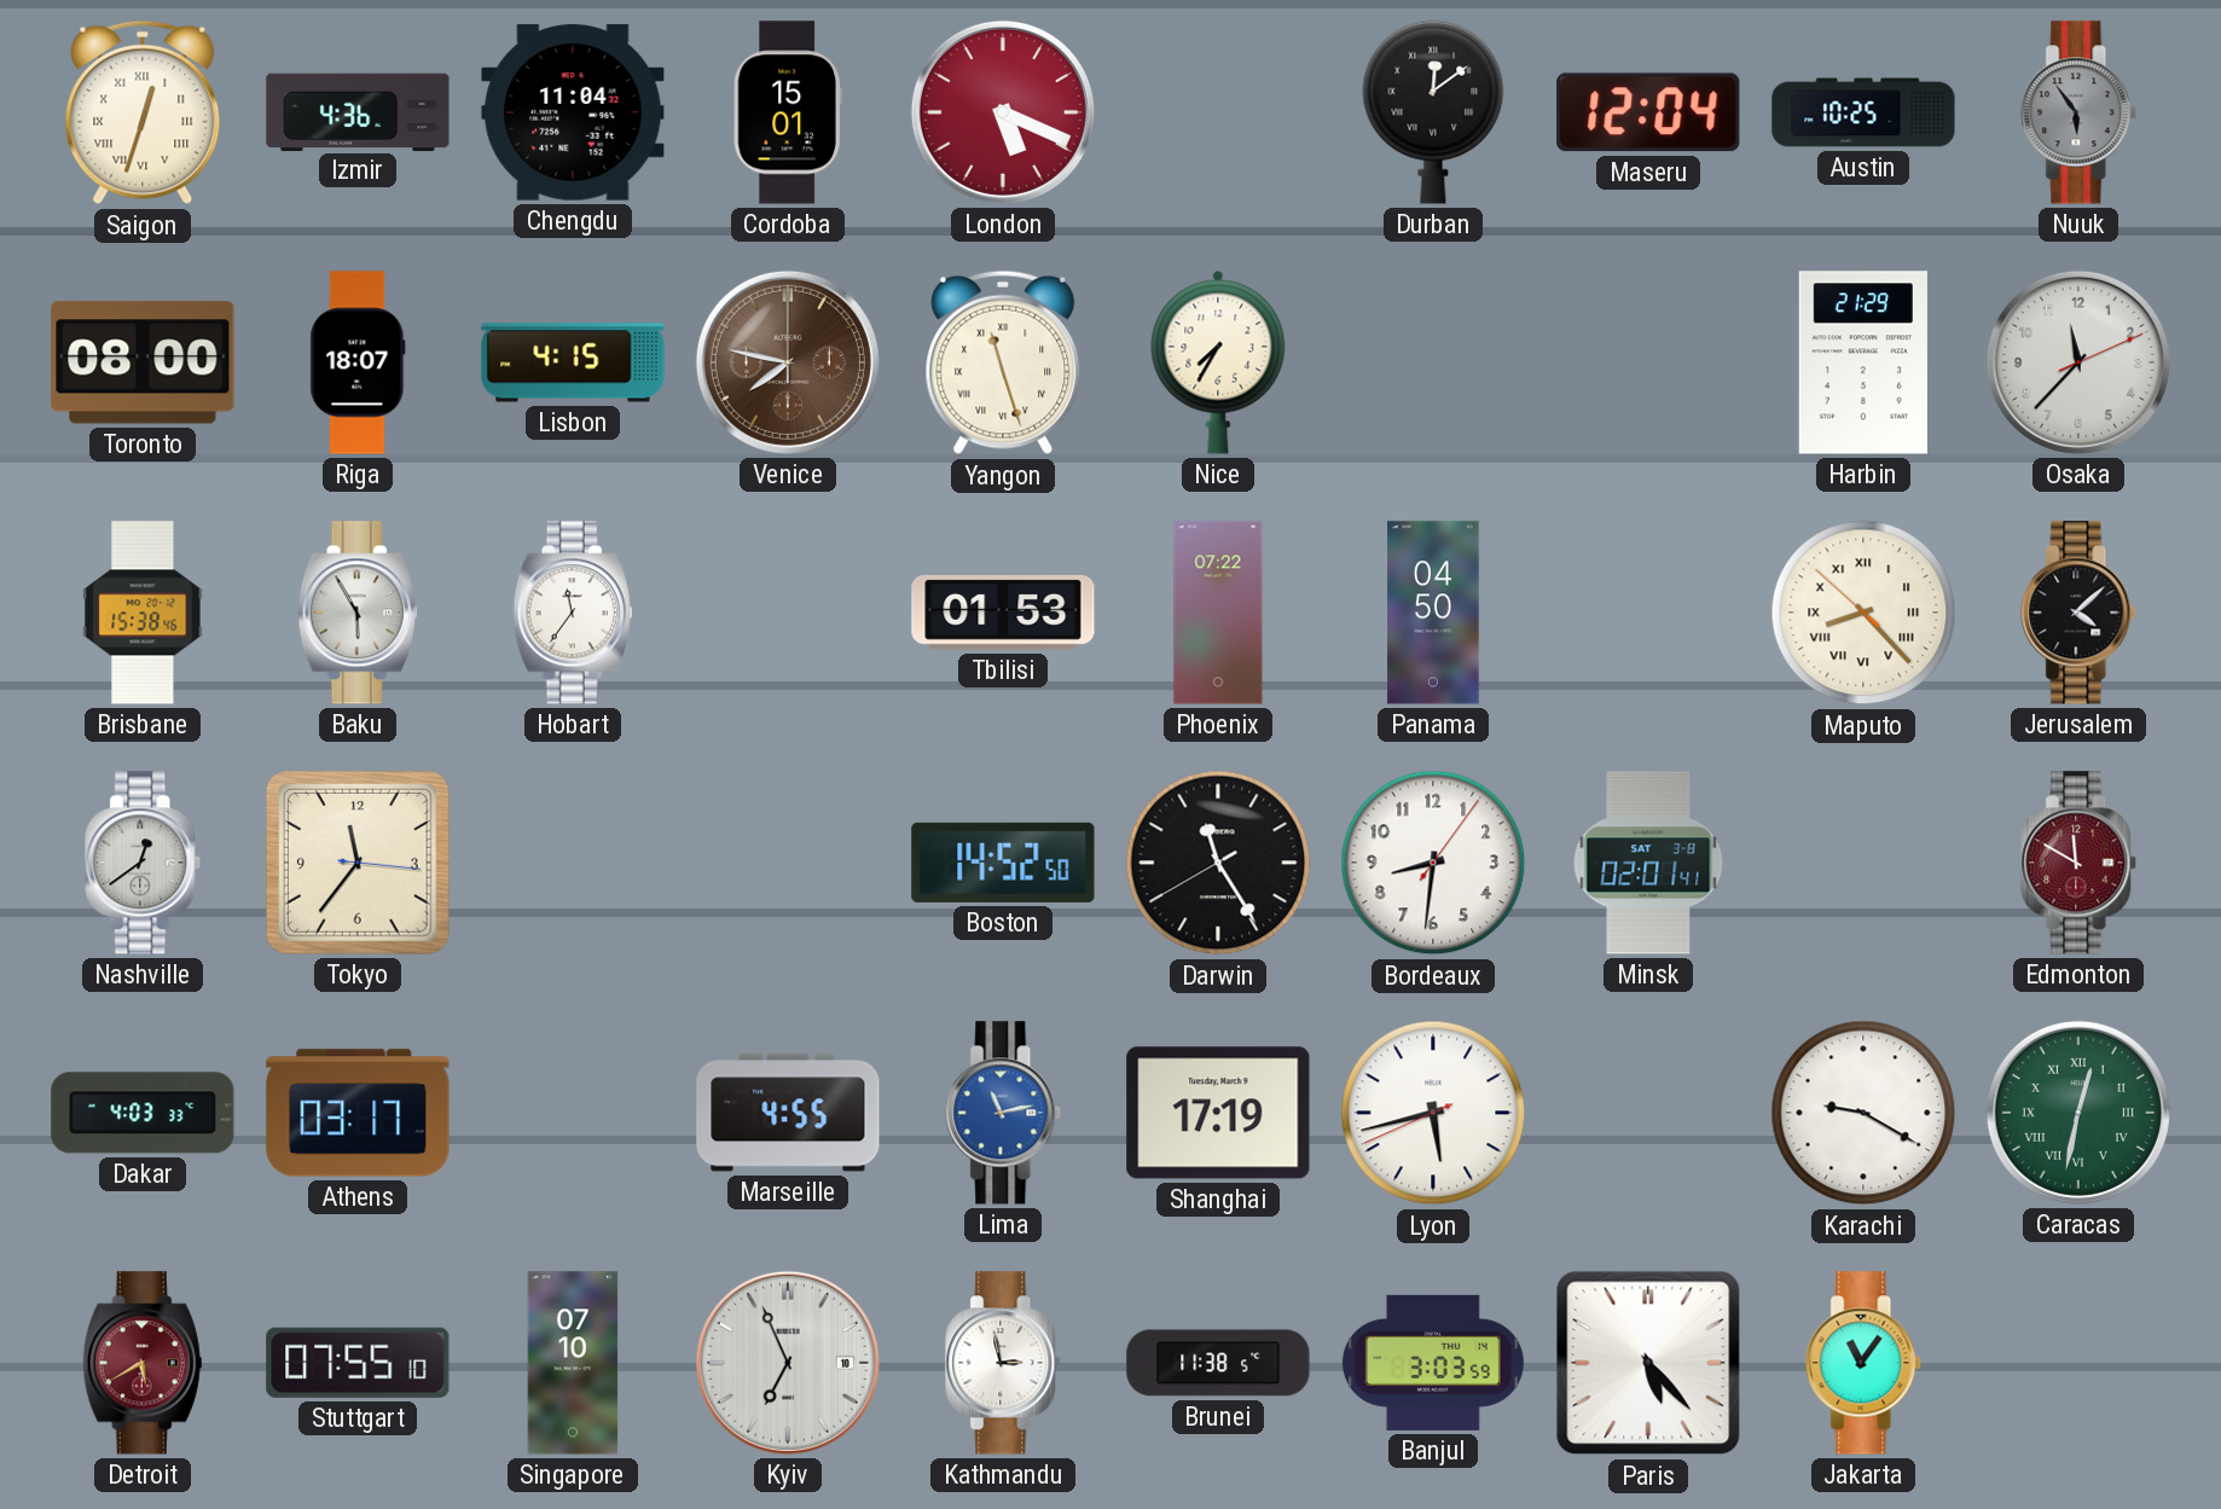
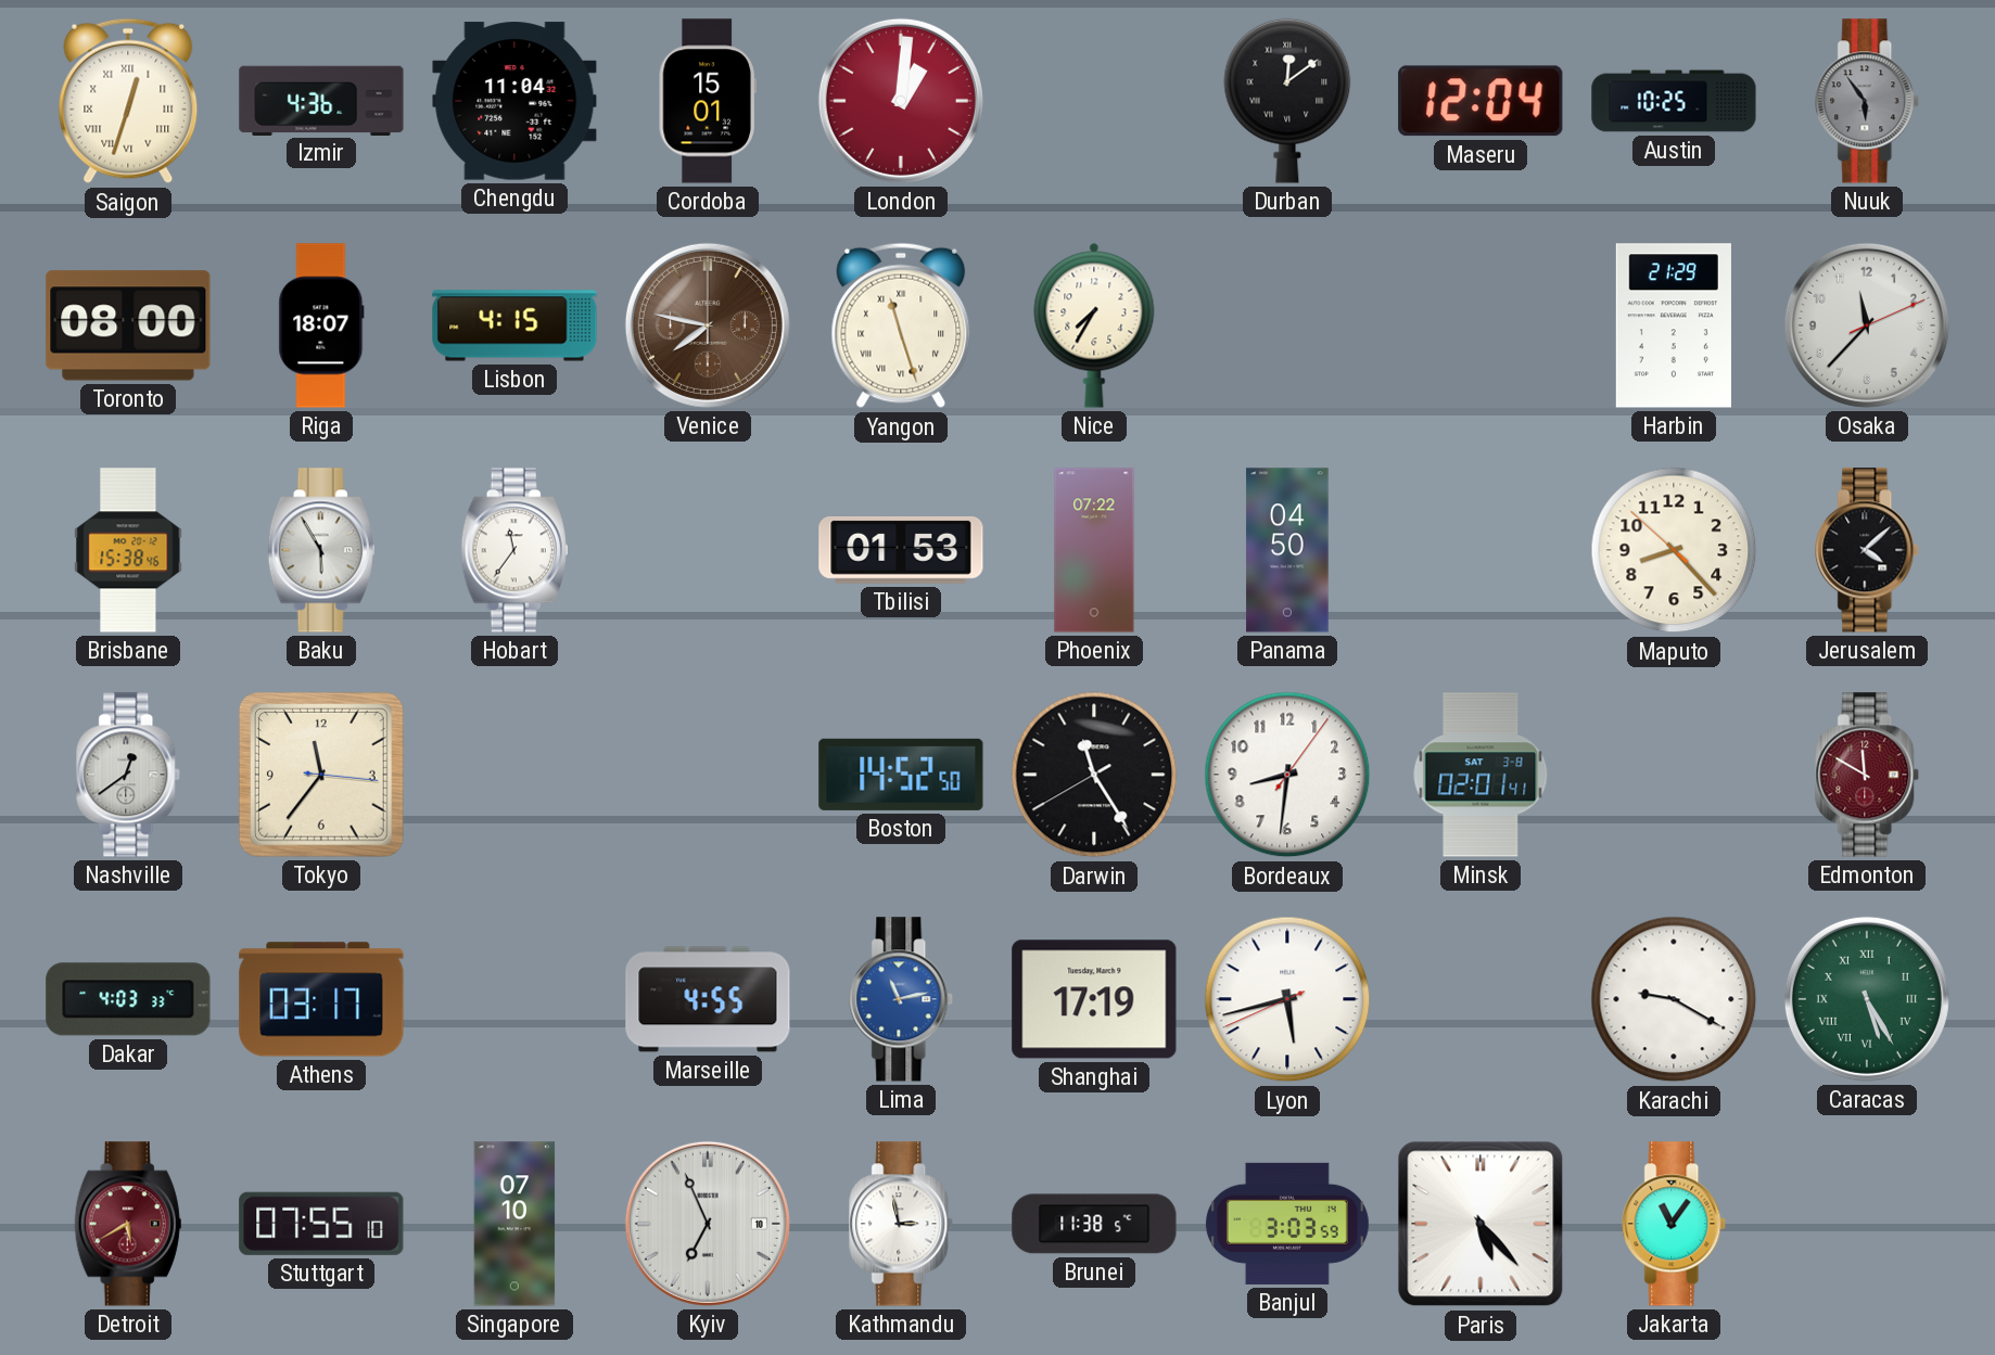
London: 5:19 -> 1:01
Maputo numerals: Roman -> Arabic
Caracas: 12:32 -> 5:25
